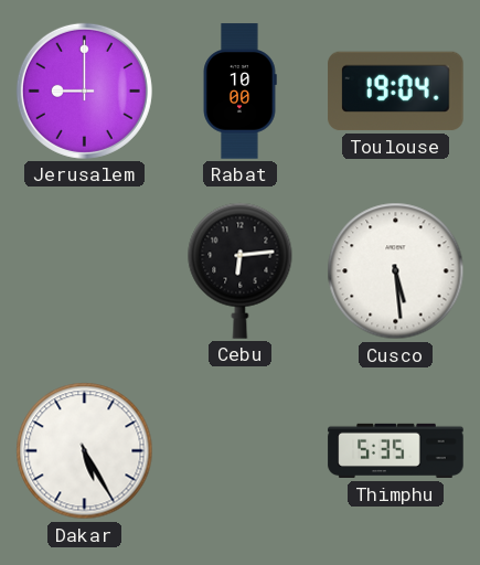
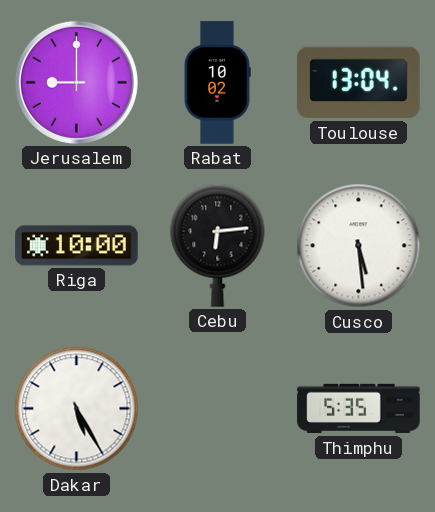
Rabat: 10:00 -> 10:02
Toulouse: 19:04 -> 13:04
Riga: none -> 10:00
